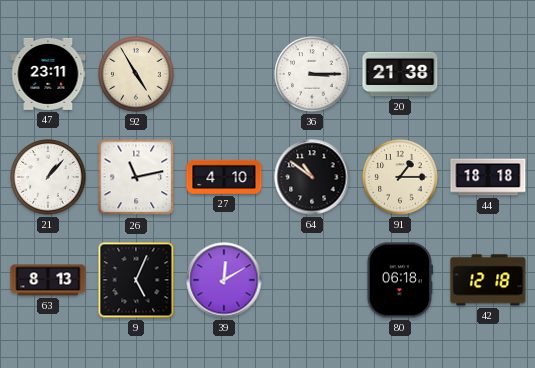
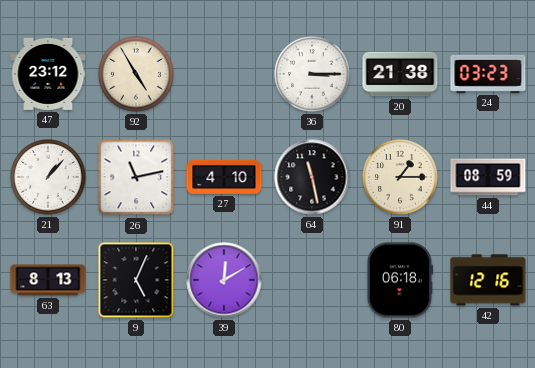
47: 23:11 -> 23:12
24: none -> 03:23
64: 10:51 -> 11:28
44: 18:18 -> 08:59
42: 12:18 -> 12:16
